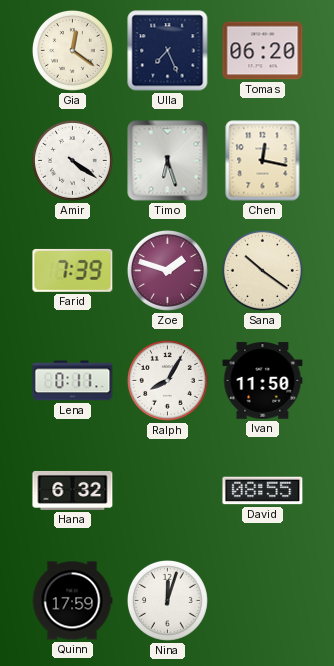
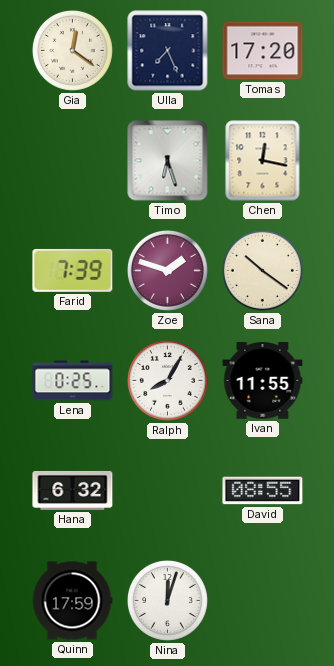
Tomas: 06:20 -> 17:20
Amir: 4:21 -> none
Lena: 0:11 -> 0:25
Ivan: 11:50 -> 11:55
